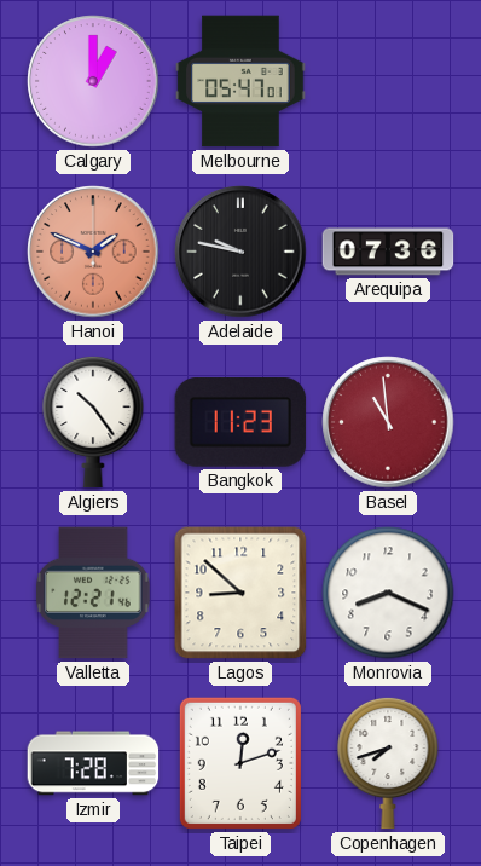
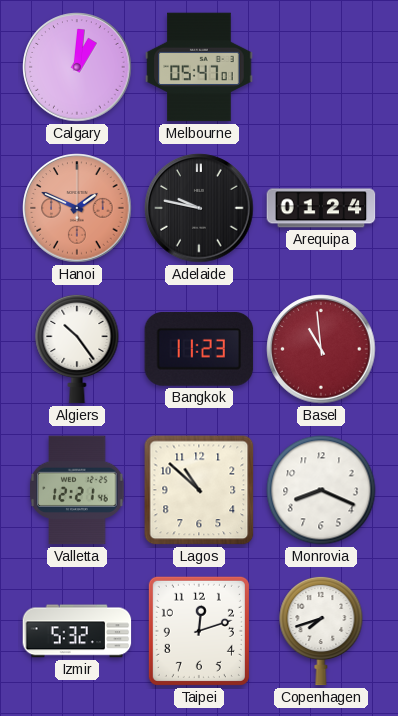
Calgary: 1:00 -> 1:01
Arequipa: 07:36 -> 01:24
Lagos: 8:52 -> 10:52
Izmir: 7:28 -> 5:32
